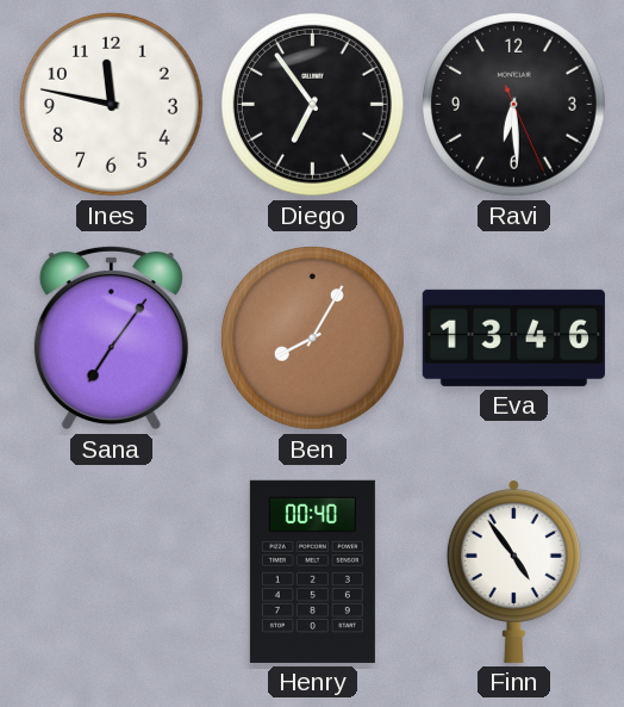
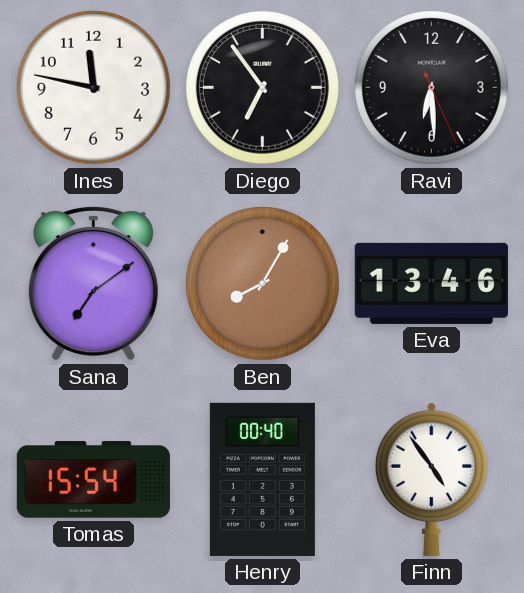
Sana: 7:06 -> 7:09
Tomas: none -> 15:54
